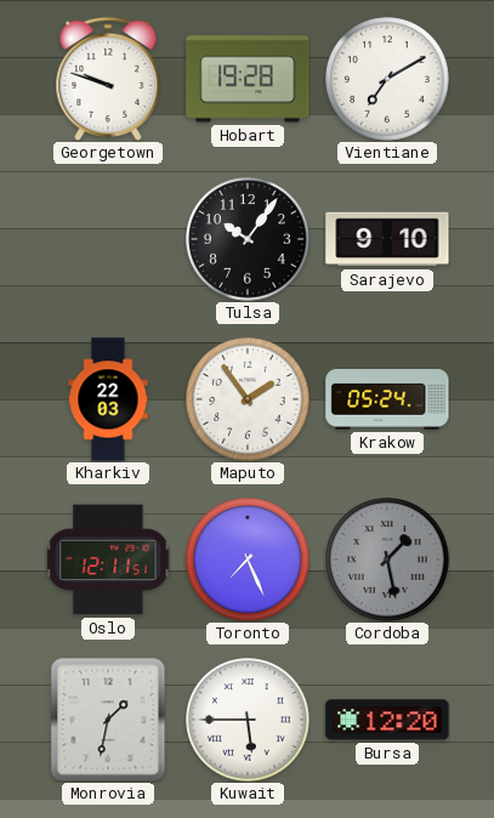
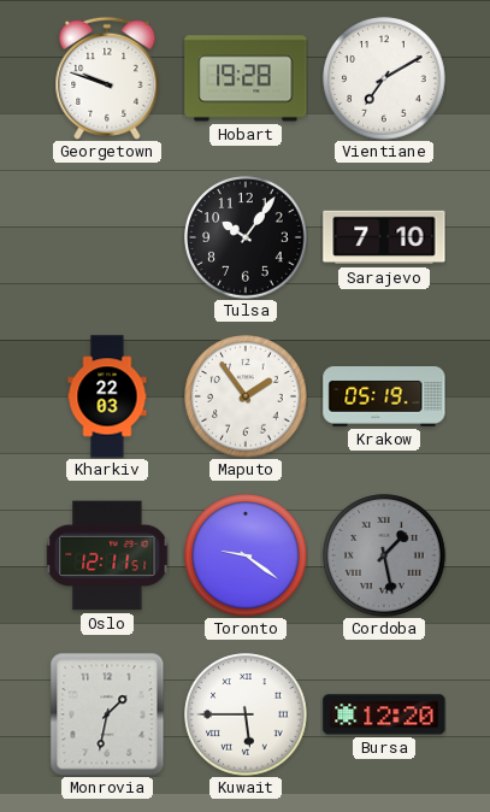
Sarajevo: 9:10 -> 7:10
Krakow: 05:24 -> 05:19
Toronto: 7:26 -> 9:21
